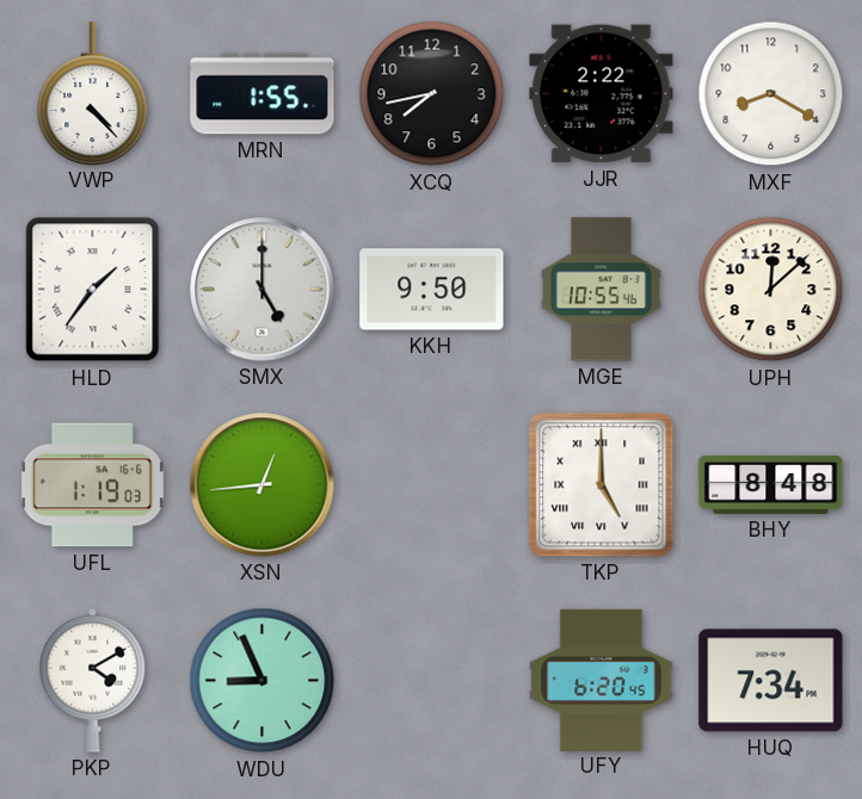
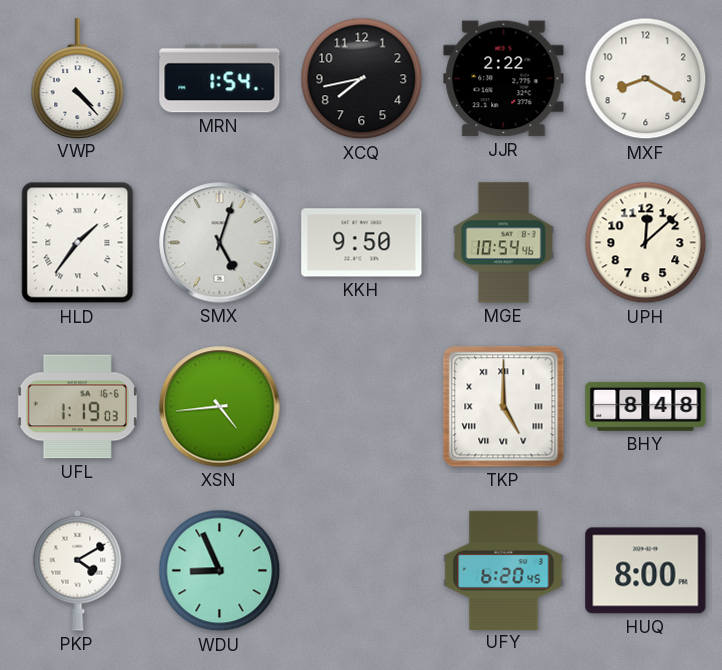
MRN: 1:55 -> 1:54
SMX: 5:00 -> 5:03
MGE: 10:55 -> 10:54
XSN: 12:44 -> 4:44
HUQ: 7:34 -> 8:00
